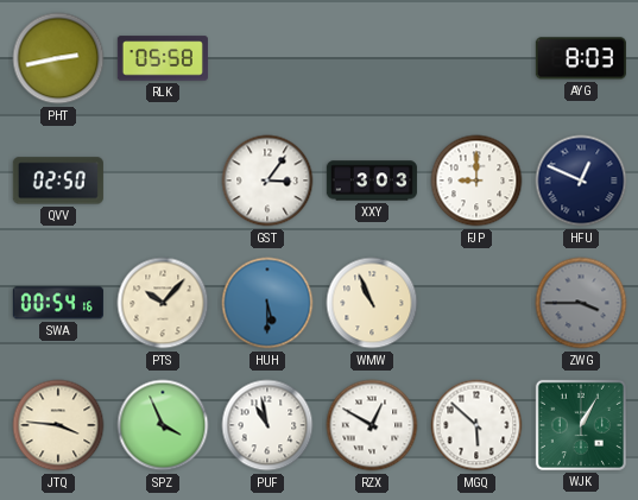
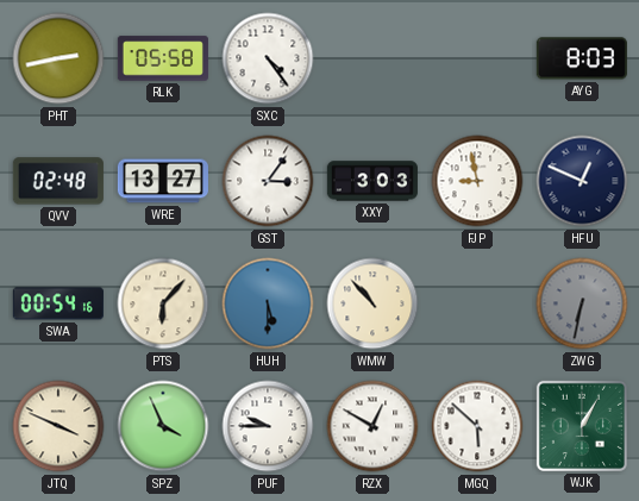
SXC: none -> 4:24
QVV: 02:50 -> 02:48
WRE: none -> 13:27
FJP: 9:00 -> 8:58
PTS: 10:07 -> 6:07
WMW: 10:56 -> 10:53
ZWG: 3:45 -> 6:32
JTQ: 3:46 -> 3:49
PUF: 10:58 -> 9:45
